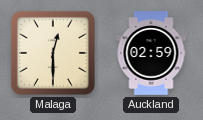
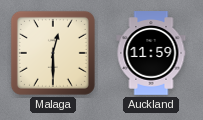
Auckland: 02:59 -> 11:59
